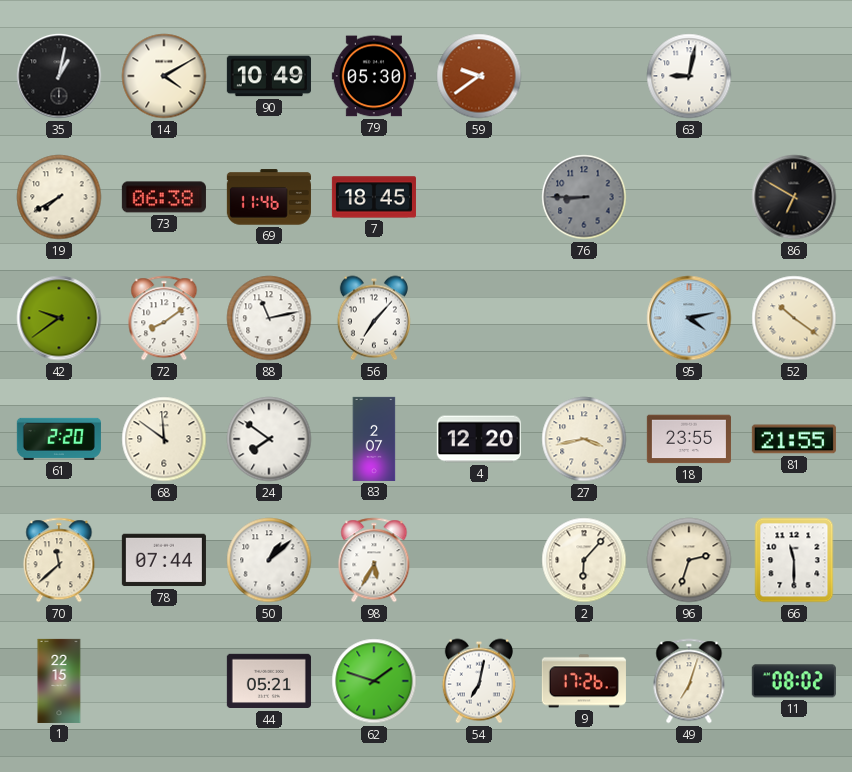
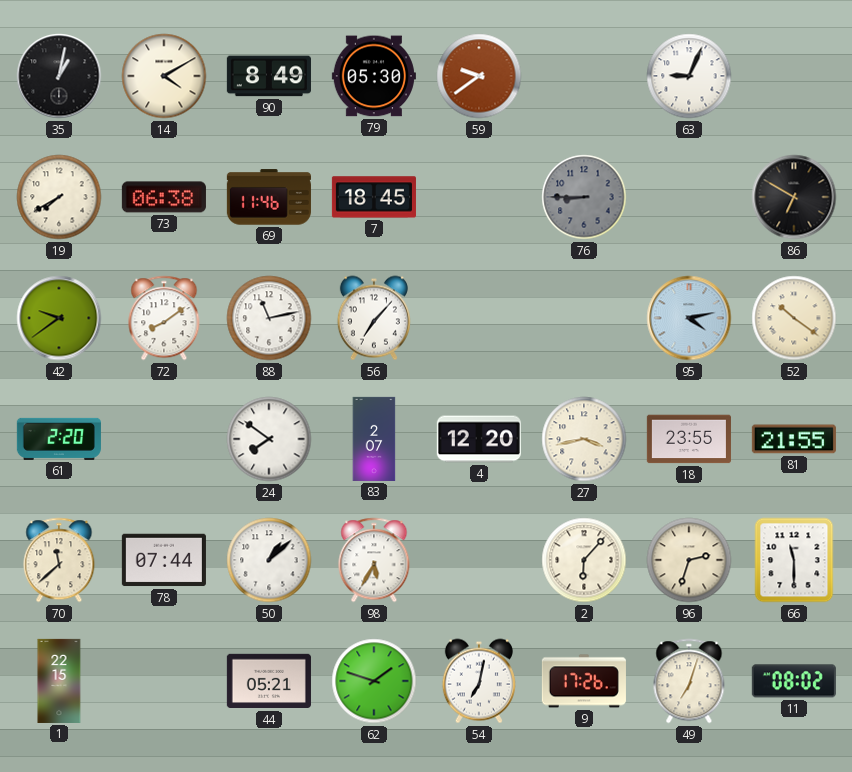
90: 10:49 -> 8:49
63: 9:02 -> 9:04
68: 11:51 -> none
